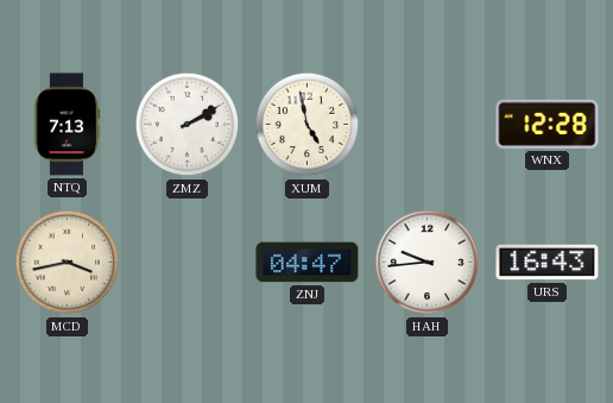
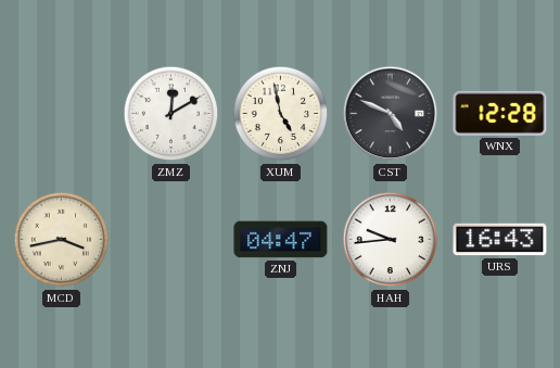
NTQ: 7:13 -> none
ZMZ: 2:10 -> 12:10
CST: none -> 4:49
